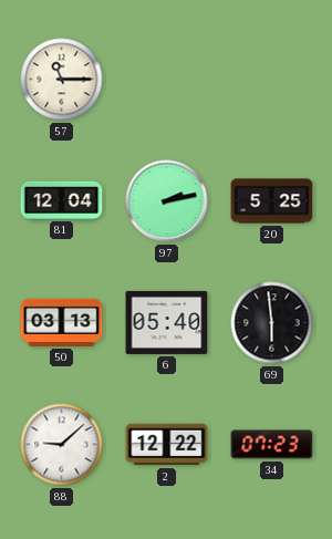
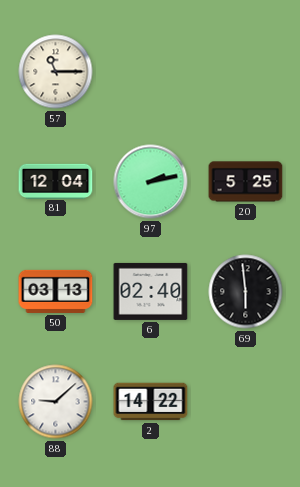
6: 05:40 -> 02:40
2: 12:22 -> 14:22
34: 07:23 -> none
